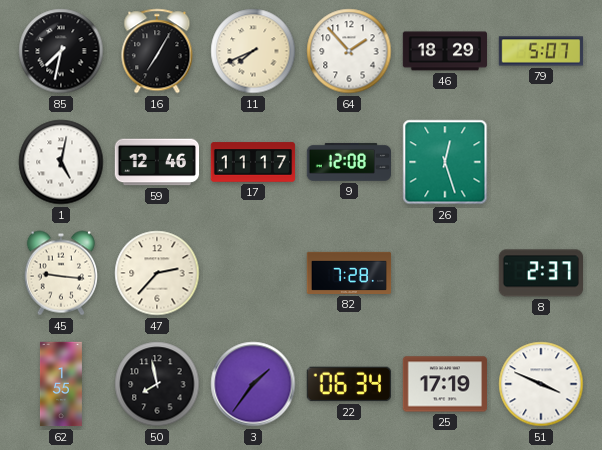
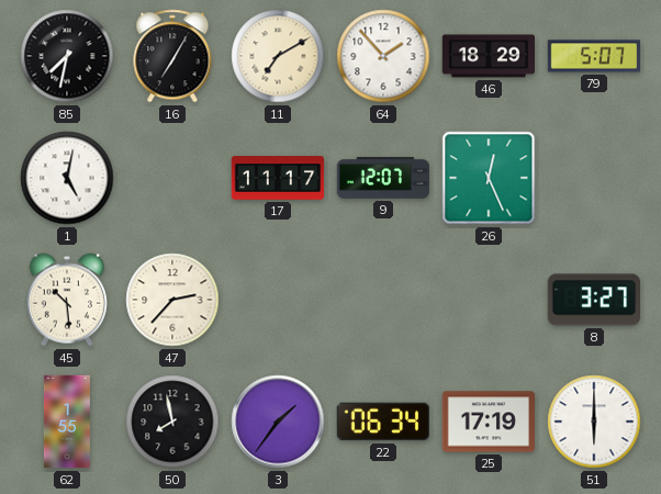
11: 7:41 -> 7:10
59: 12:46 -> none
9: 12:08 -> 12:07
26: 12:27 -> 12:26
45: 9:16 -> 10:29
82: 7:28 -> none
8: 2:37 -> 3:27
51: 3:49 -> 6:00
